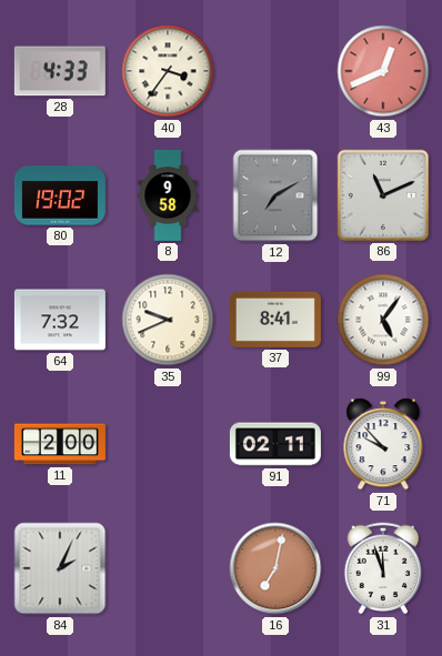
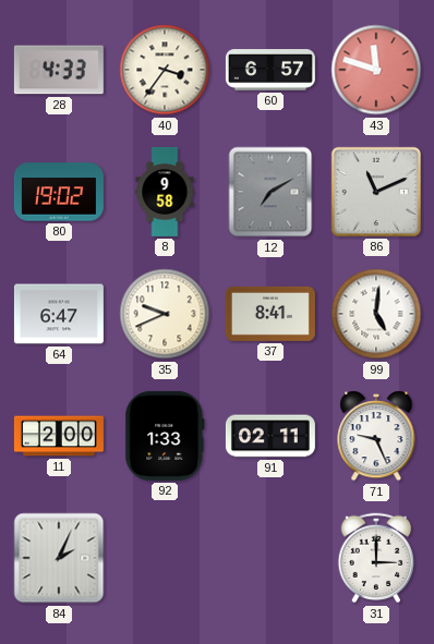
60: none -> 6:57
43: 12:41 -> 11:48
64: 7:32 -> 6:47
99: 5:06 -> 5:01
92: none -> 1:33
71: 9:53 -> 9:26
16: 7:02 -> none
31: 11:57 -> 3:00
